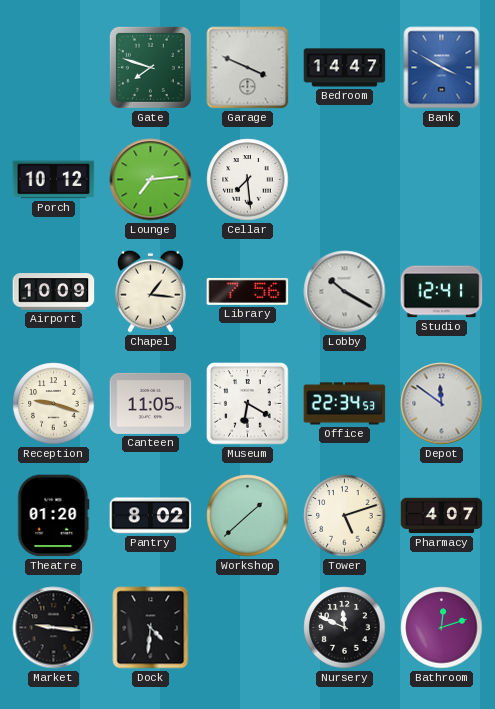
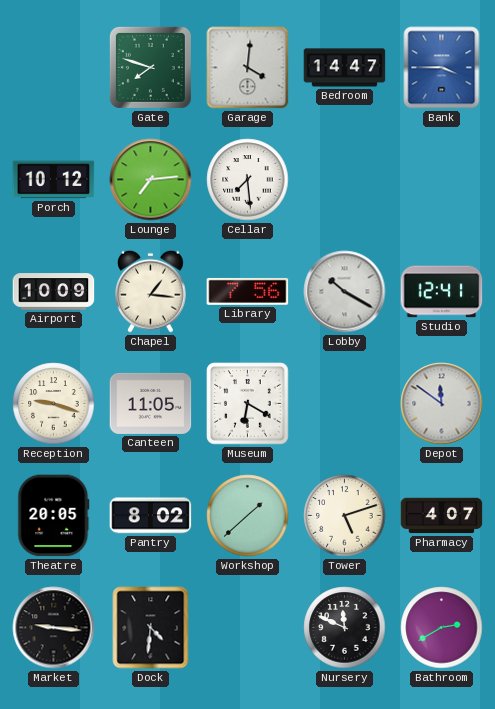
Garage: 3:49 -> 4:01
Bank: 3:50 -> 3:45
Office: 22:34 -> none
Theatre: 01:20 -> 20:05
Bathroom: 12:12 -> 2:40
